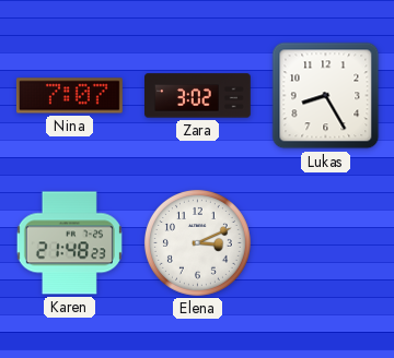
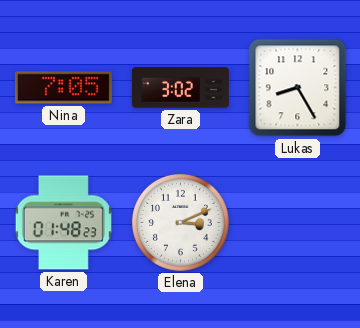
Nina: 7:07 -> 7:05
Karen: 21:48 -> 01:48
